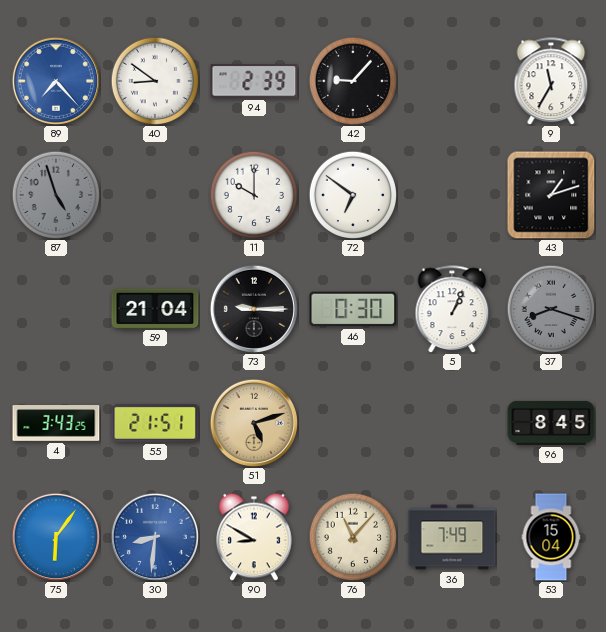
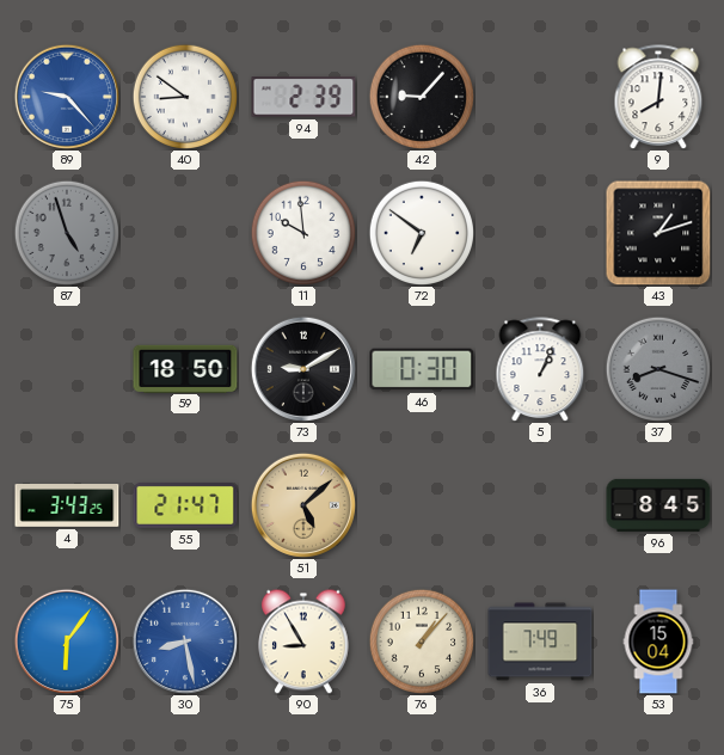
89: 7:23 -> 9:23
9: 11:35 -> 8:01
11: 10:00 -> 9:59
59: 21:04 -> 18:50
73: 9:15 -> 9:10
55: 21:51 -> 21:47
51: 5:12 -> 5:08
30: 8:31 -> 8:28
90: 8:50 -> 8:55
76: 11:07 -> 1:07
